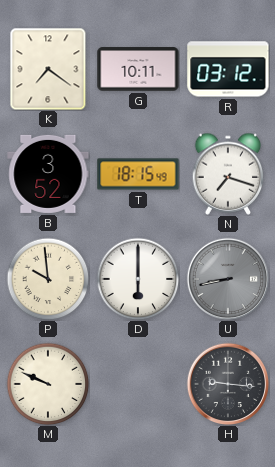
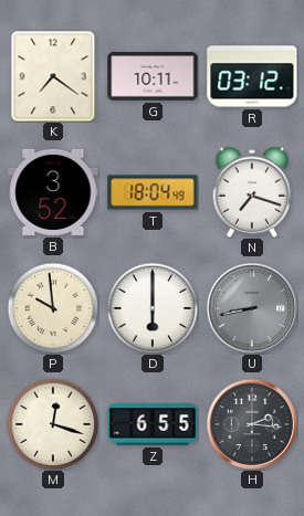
T: 18:15 -> 18:04
M: 9:49 -> 12:18
Z: none -> 6:55
H: 9:16 -> 2:16
